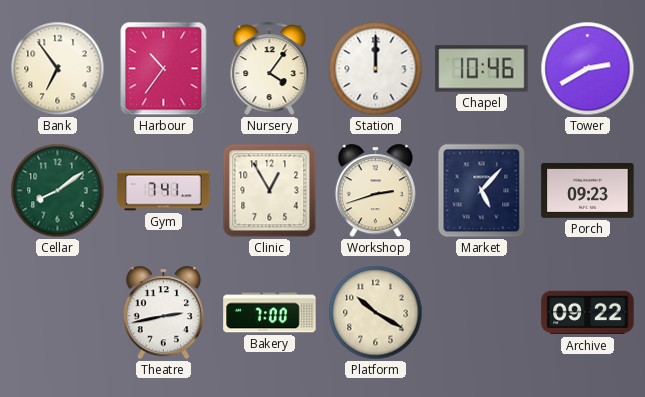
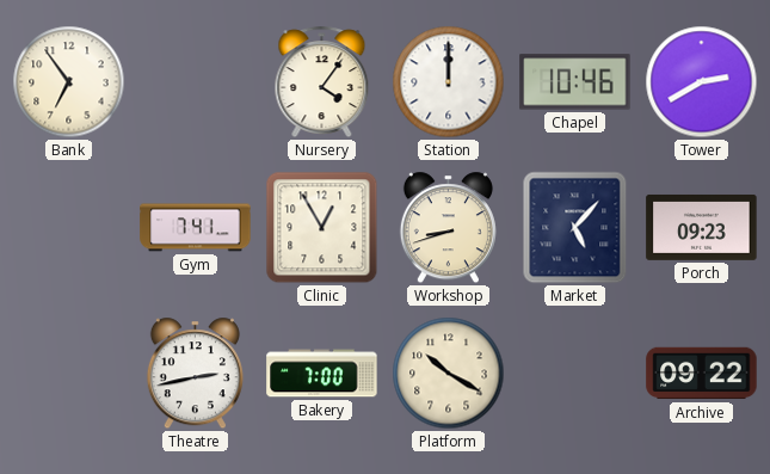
Harbour: 10:36 -> none
Cellar: 8:09 -> none
Workshop: 2:42 -> 8:42
